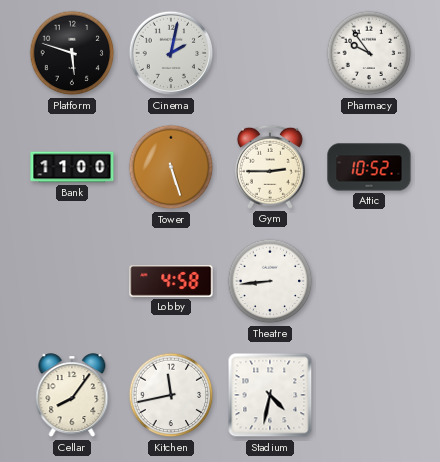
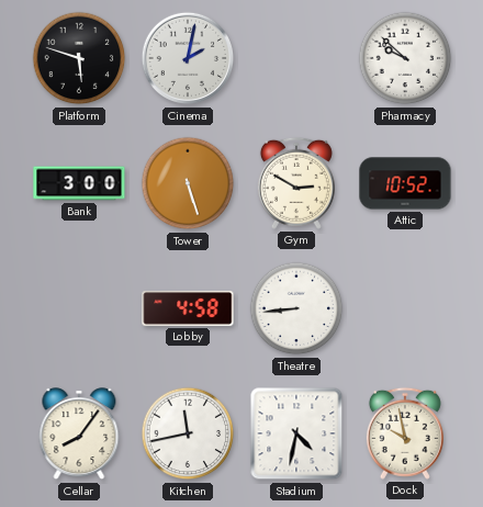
Pharmacy: 9:54 -> 9:52
Bank: 11:00 -> 3:00
Gym: 2:45 -> 2:50
Dock: none -> 9:58
